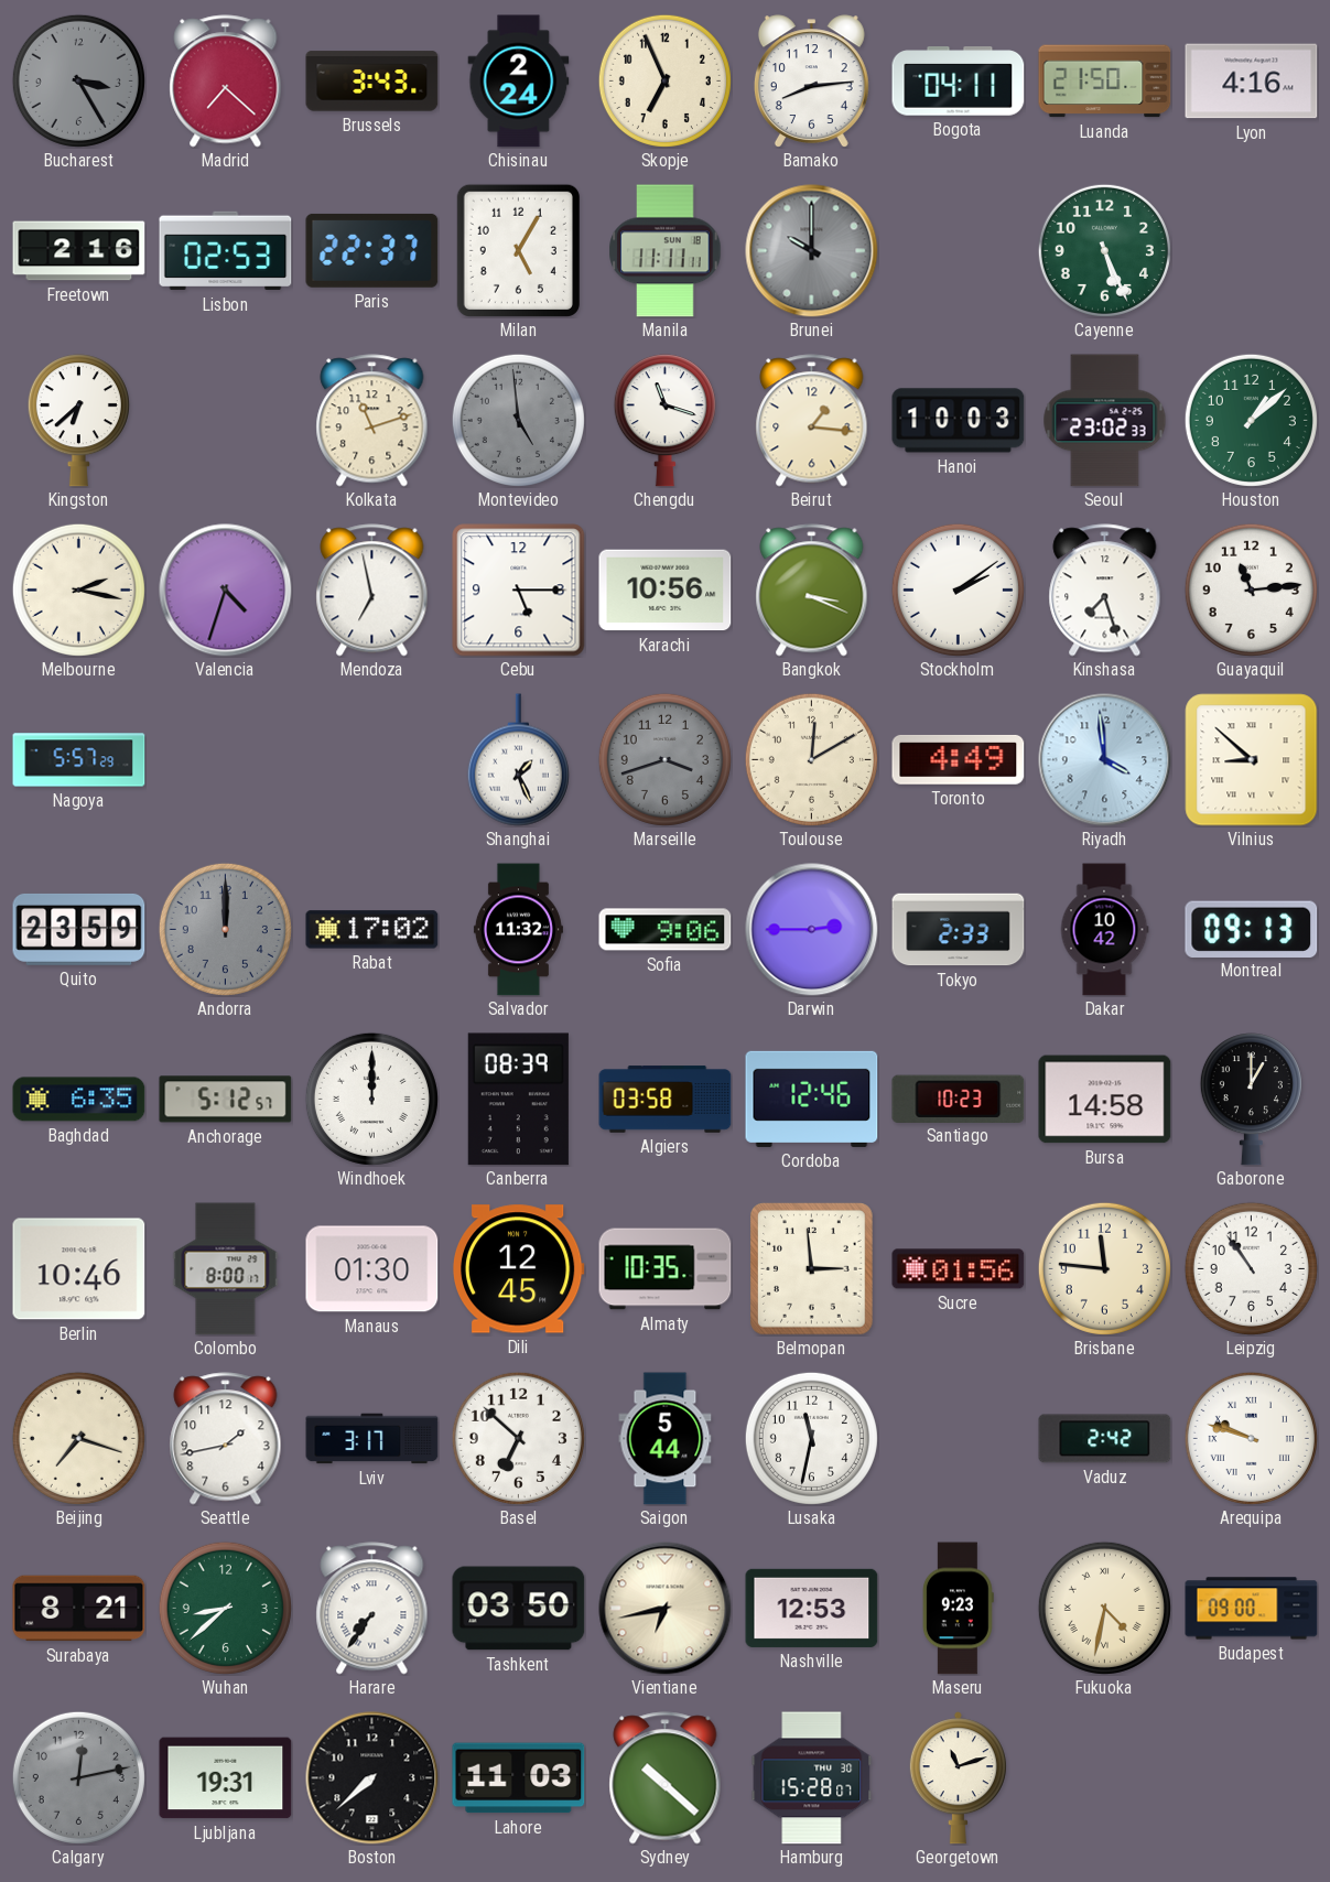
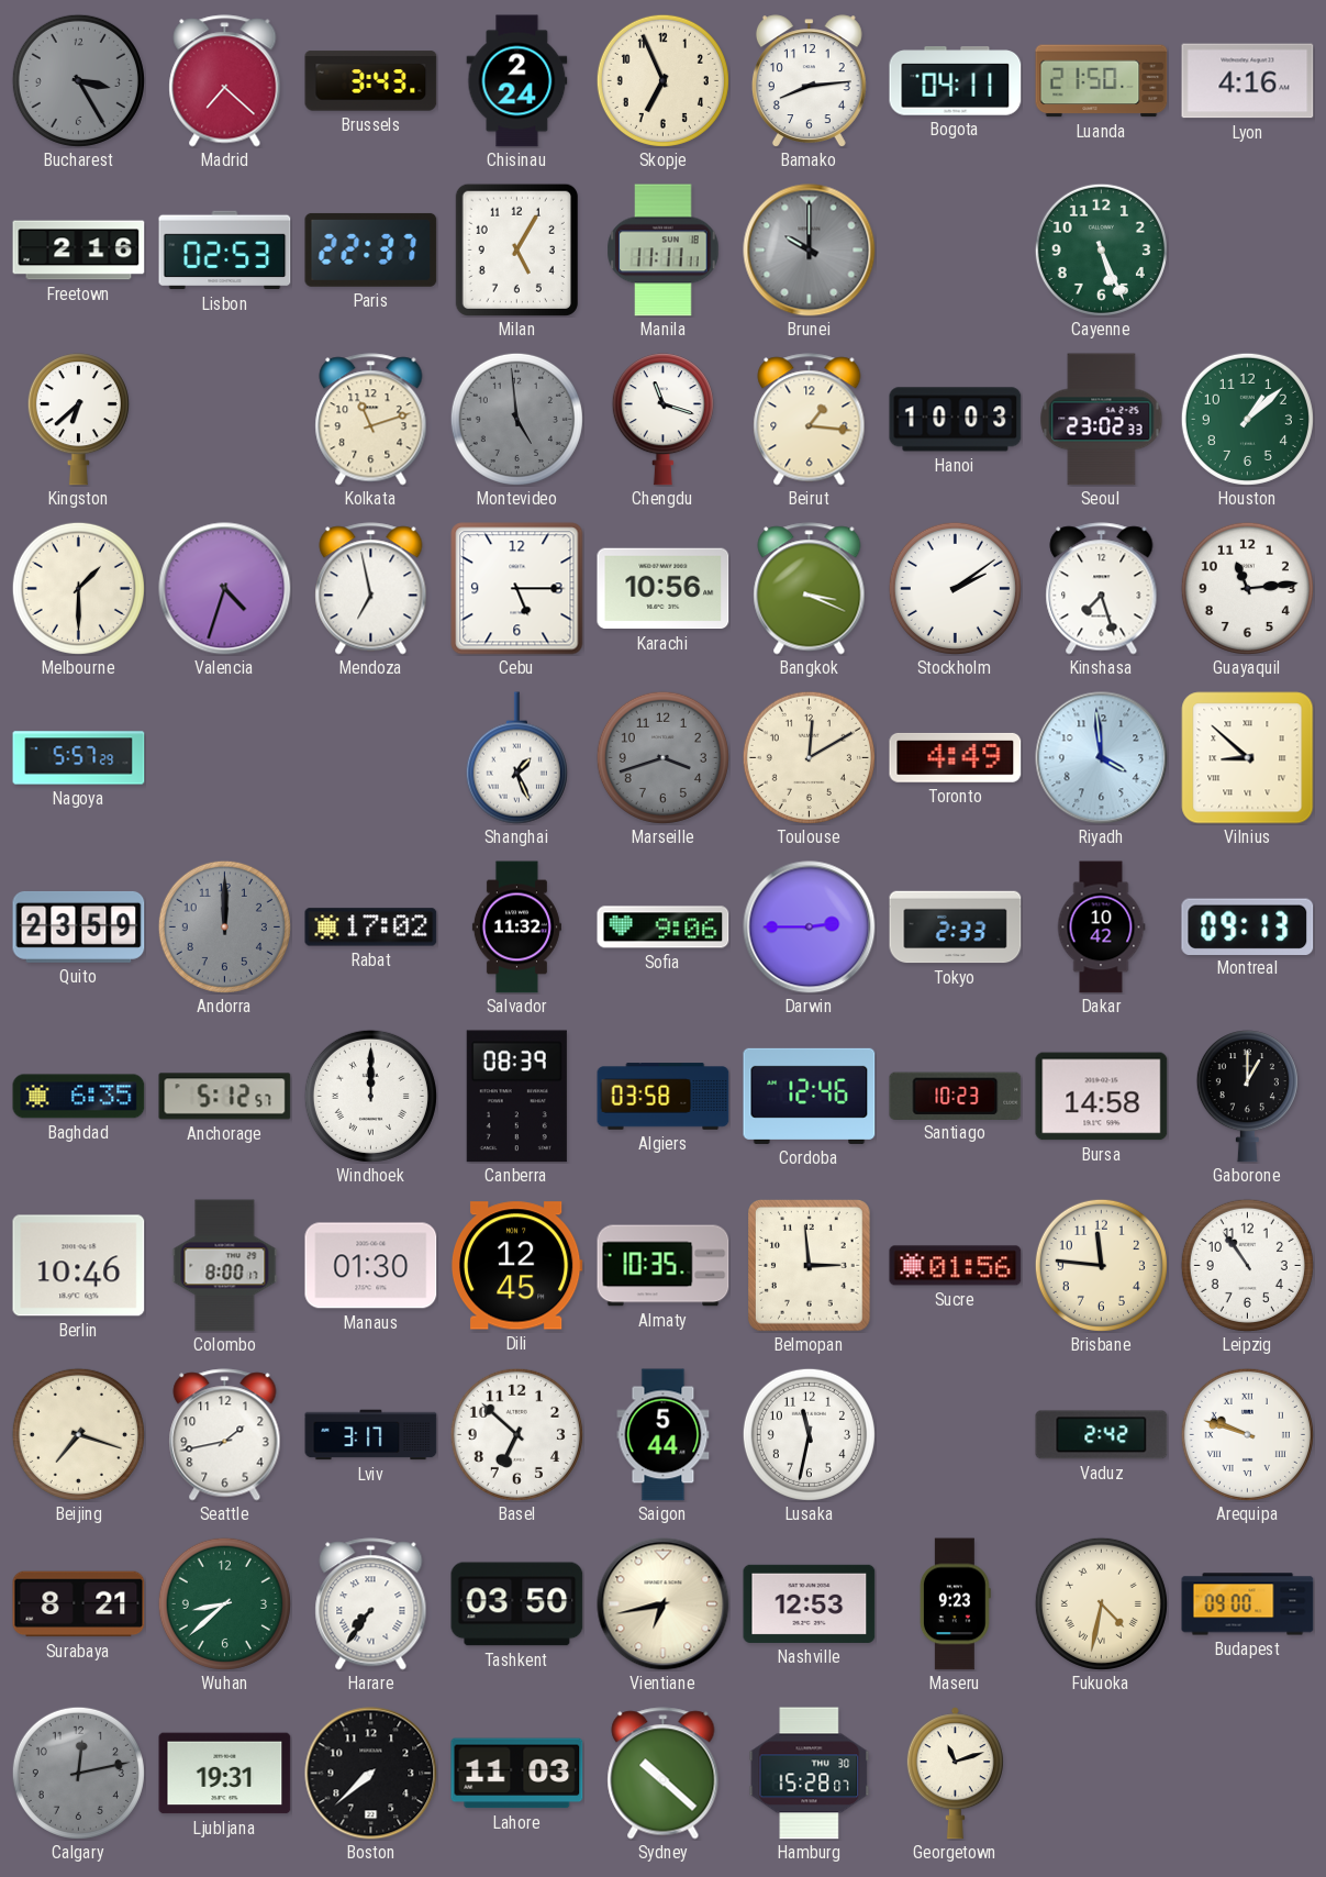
Melbourne: 2:17 -> 1:30
